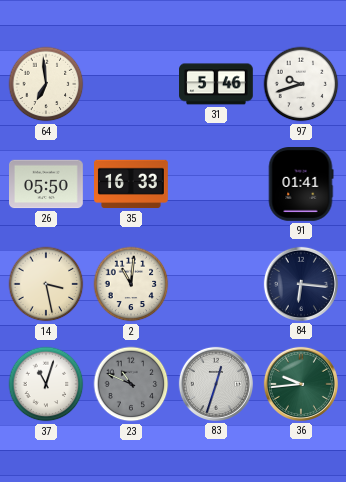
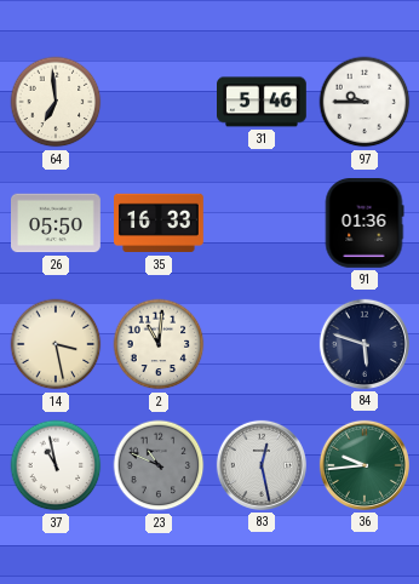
97: 9:42 -> 9:45
91: 01:41 -> 01:36
84: 6:16 -> 5:48
37: 11:03 -> 10:58
83: 12:33 -> 12:28
